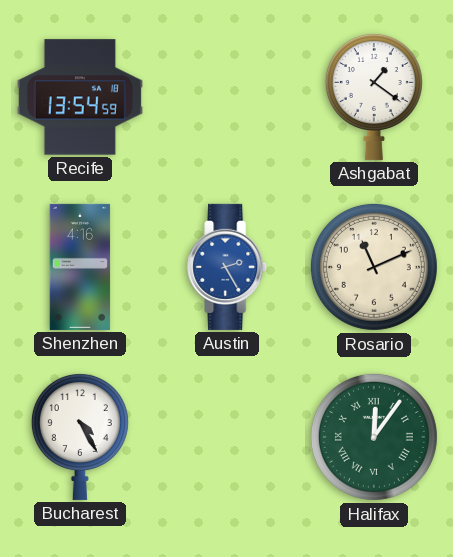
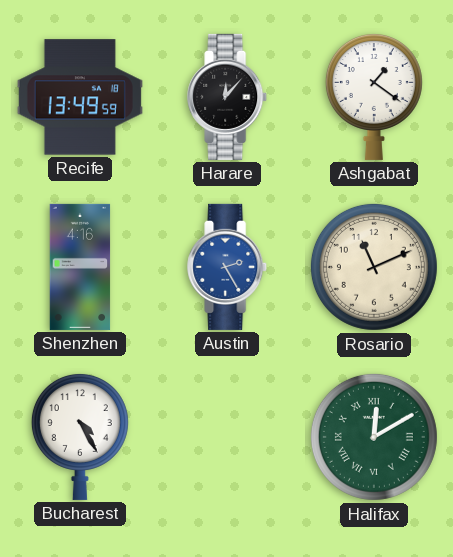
Recife: 13:54 -> 13:49
Harare: none -> 12:07
Halifax: 12:06 -> 12:10
